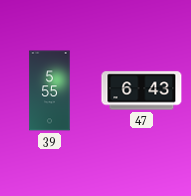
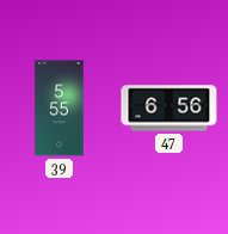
47: 6:43 -> 6:56
